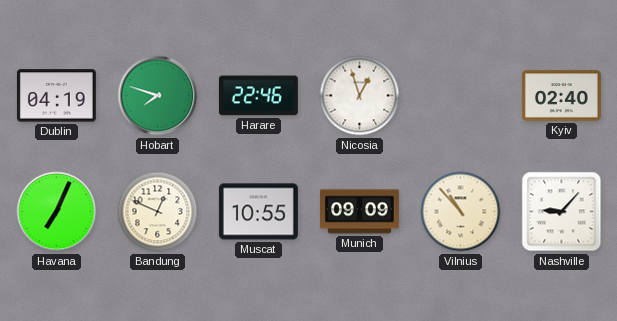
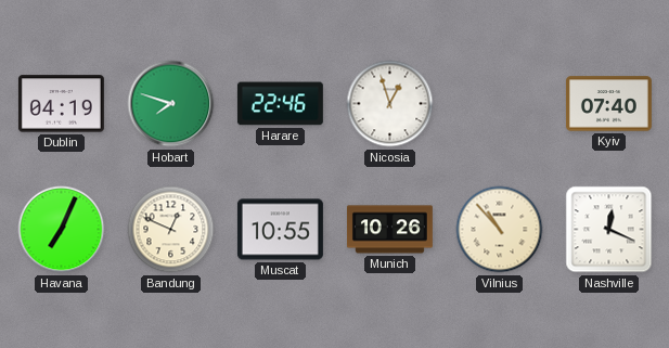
Kyiv: 02:40 -> 07:40
Munich: 09:09 -> 10:26
Nashville: 9:07 -> 12:19
